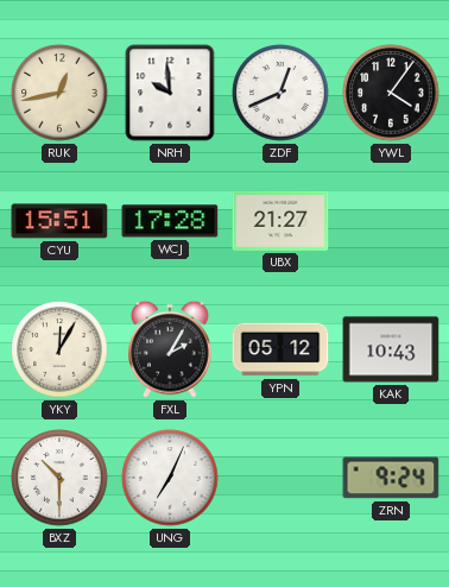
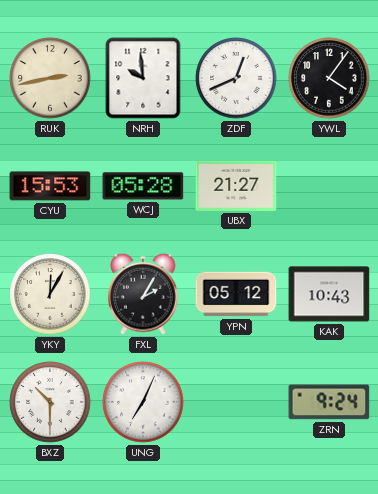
RUK: 12:43 -> 2:43
CYU: 15:51 -> 15:53
WCJ: 17:28 -> 05:28
